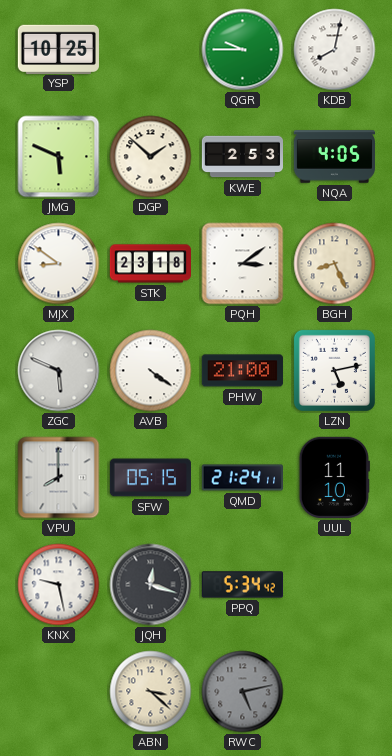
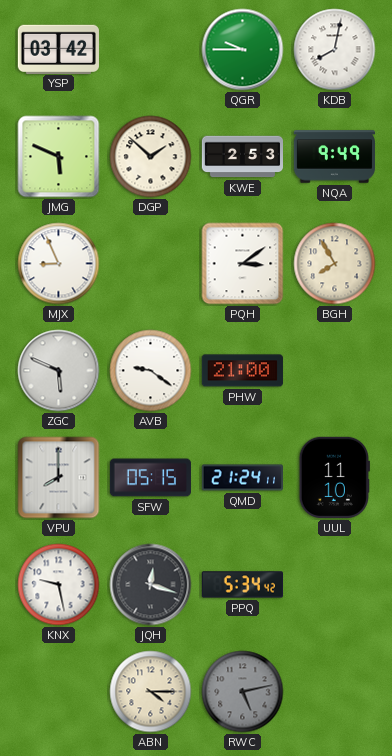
YSP: 10:25 -> 03:42
NQA: 4:05 -> 9:49
MJX: 8:51 -> 8:56
STK: 23:18 -> none
BGH: 8:26 -> 7:55
AVB: 4:21 -> 9:21
LZN: 5:13 -> none
ABN: 3:22 -> 4:15
